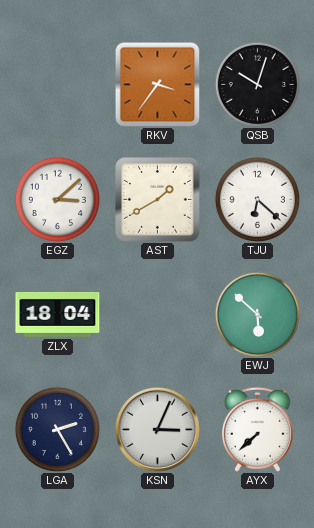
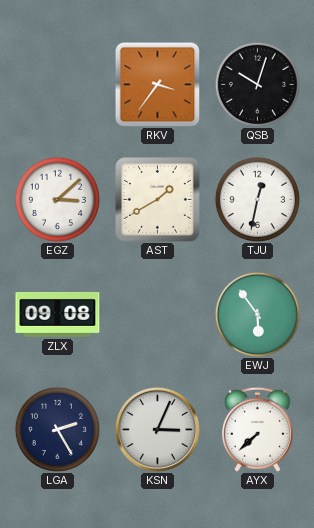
TJU: 6:22 -> 12:32
ZLX: 18:04 -> 09:08
EWJ: 5:52 -> 5:54
